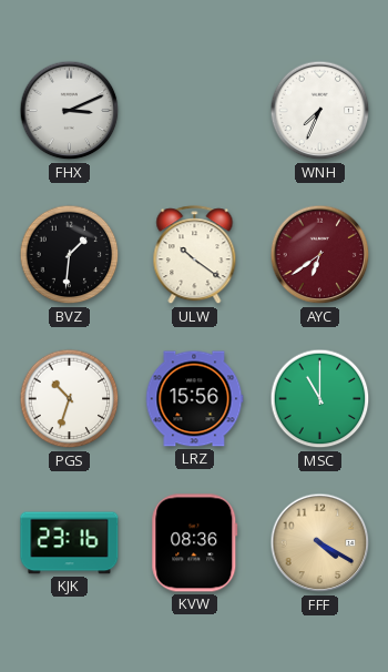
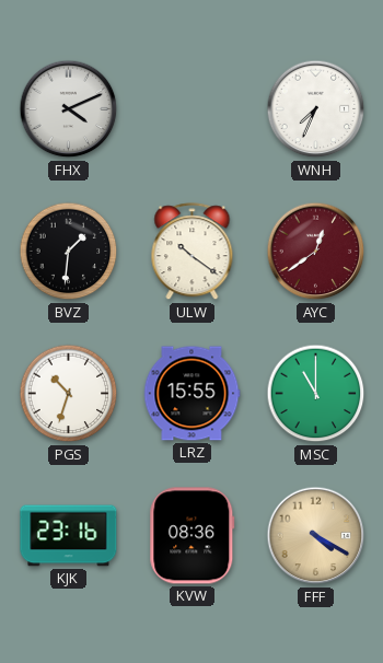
FHX: 3:11 -> 4:11
AYC: 6:39 -> 12:39
LRZ: 15:56 -> 15:55
